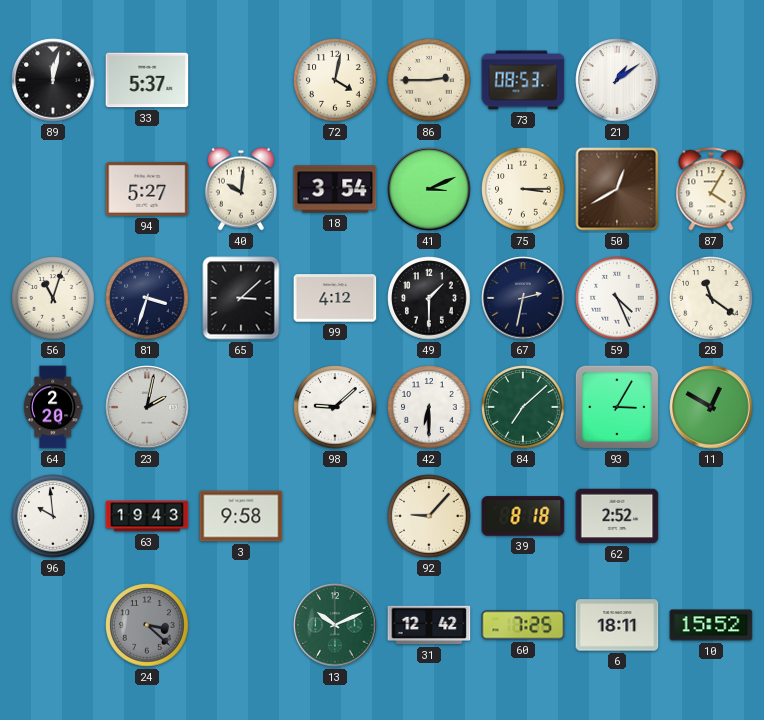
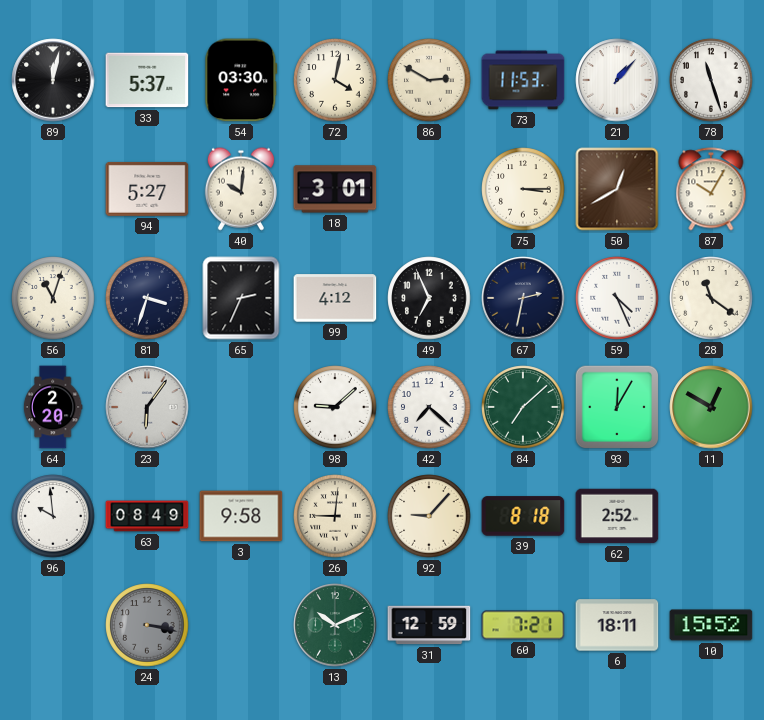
54: none -> 03:30
86: 2:45 -> 2:50
73: 08:53 -> 11:53
21: 1:09 -> 1:07
78: none -> 11:27
18: 3:54 -> 3:01
41: 3:11 -> none
87: 4:05 -> 10:05
65: 3:08 -> 2:34
49: 1:30 -> 6:56
23: 2:02 -> 6:06
42: 6:30 -> 7:22
93: 3:05 -> 12:05
63: 19:43 -> 08:49
26: none -> 9:01
24: 3:22 -> 3:17
31: 12:42 -> 12:59
60: 7:25 -> 7:21
